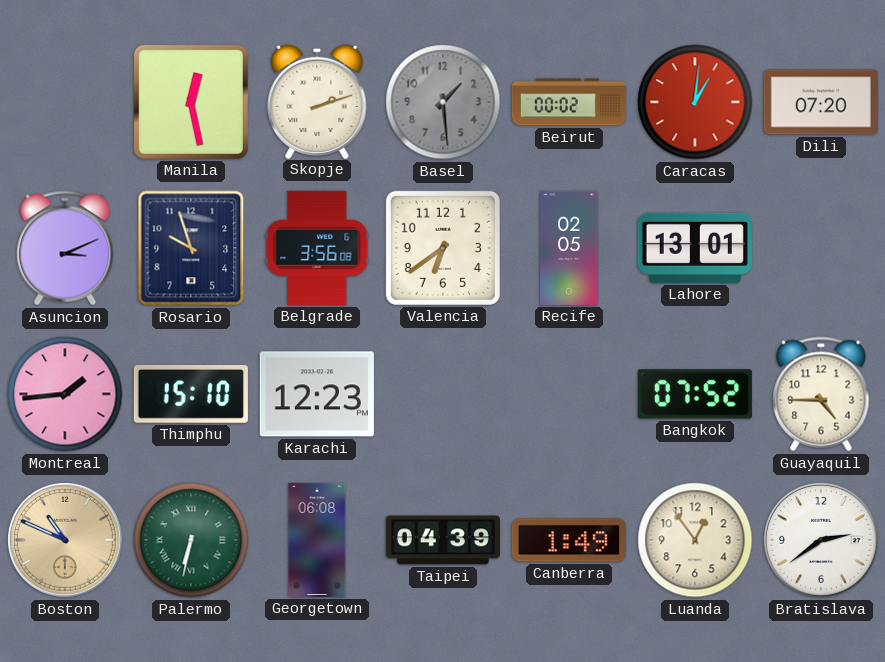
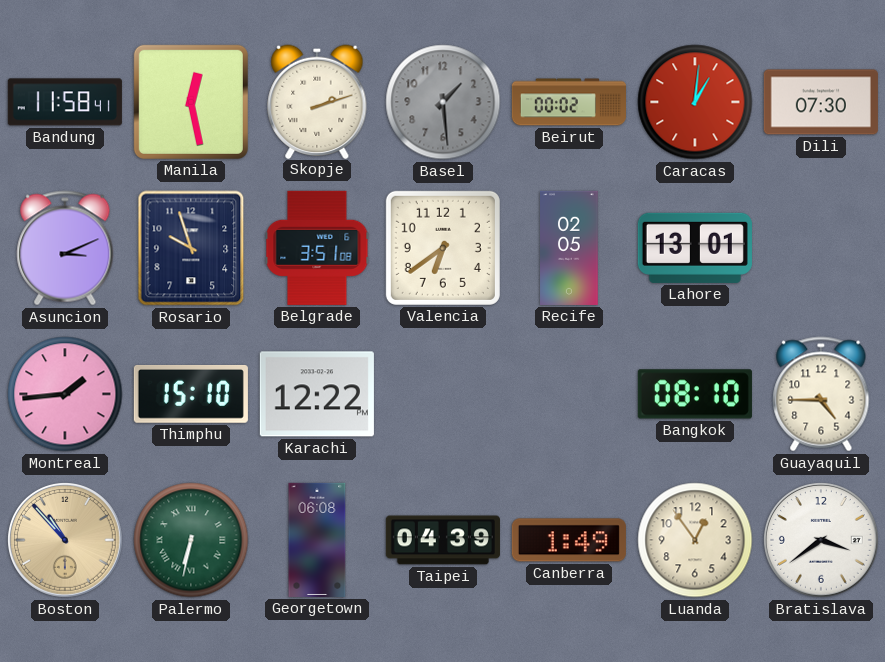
Bandung: none -> 11:58
Dili: 07:20 -> 07:30
Belgrade: 3:56 -> 3:51
Karachi: 12:23 -> 12:22
Bangkok: 07:52 -> 08:10
Boston: 10:49 -> 10:53
Bratislava: 2:39 -> 3:39
